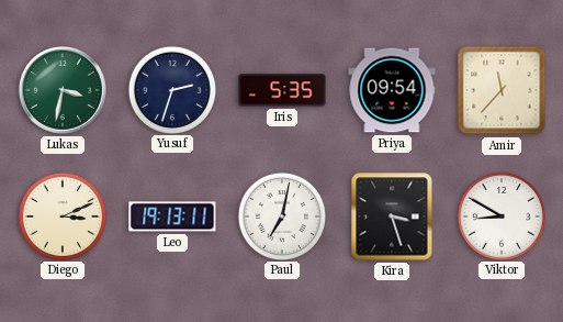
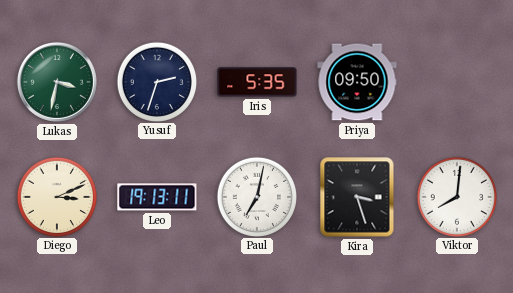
Priya: 09:54 -> 09:50
Amir: 11:37 -> none
Viktor: 8:50 -> 8:01
